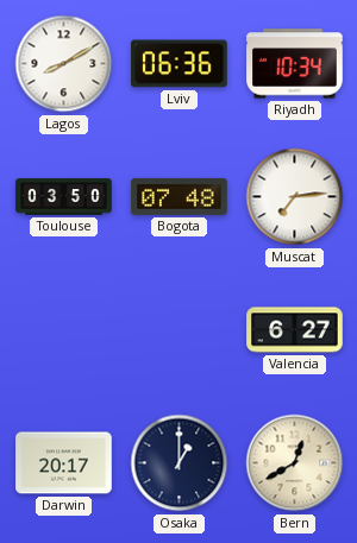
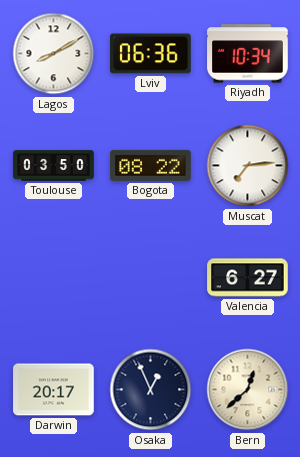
Bogota: 07:48 -> 08:22
Osaka: 1:00 -> 12:56
Bern: 12:40 -> 12:38
